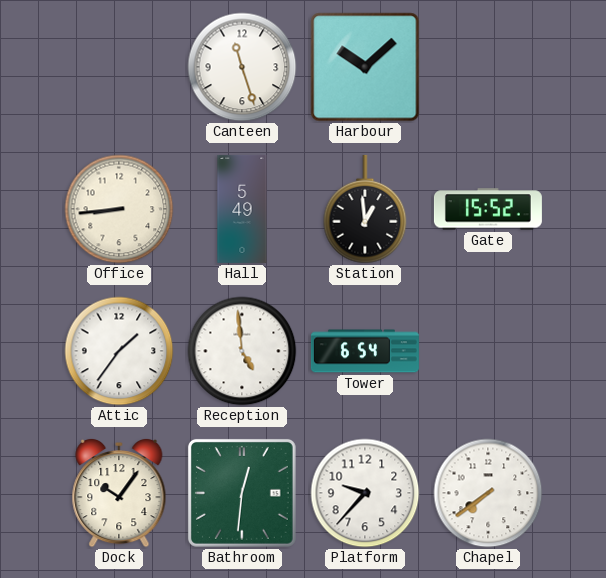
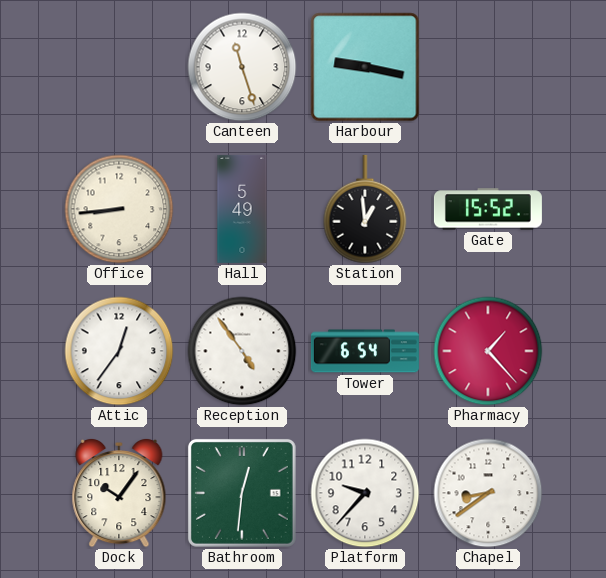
Harbour: 10:08 -> 9:17
Attic: 1:36 -> 12:36
Reception: 4:59 -> 4:54
Pharmacy: none -> 1:23
Chapel: 7:39 -> 8:39
